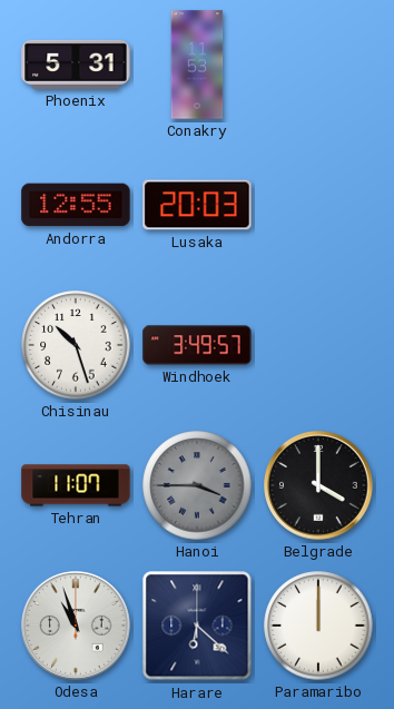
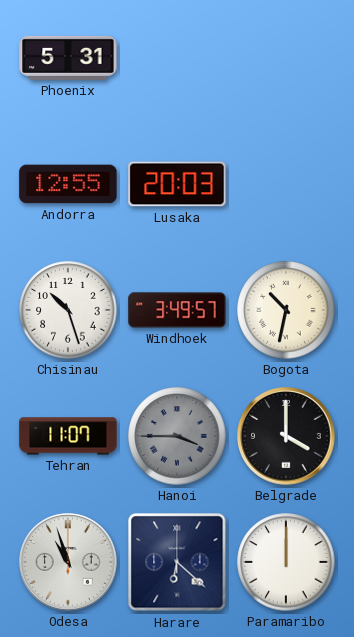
Conakry: 11:53 -> none
Bogota: none -> 10:32
